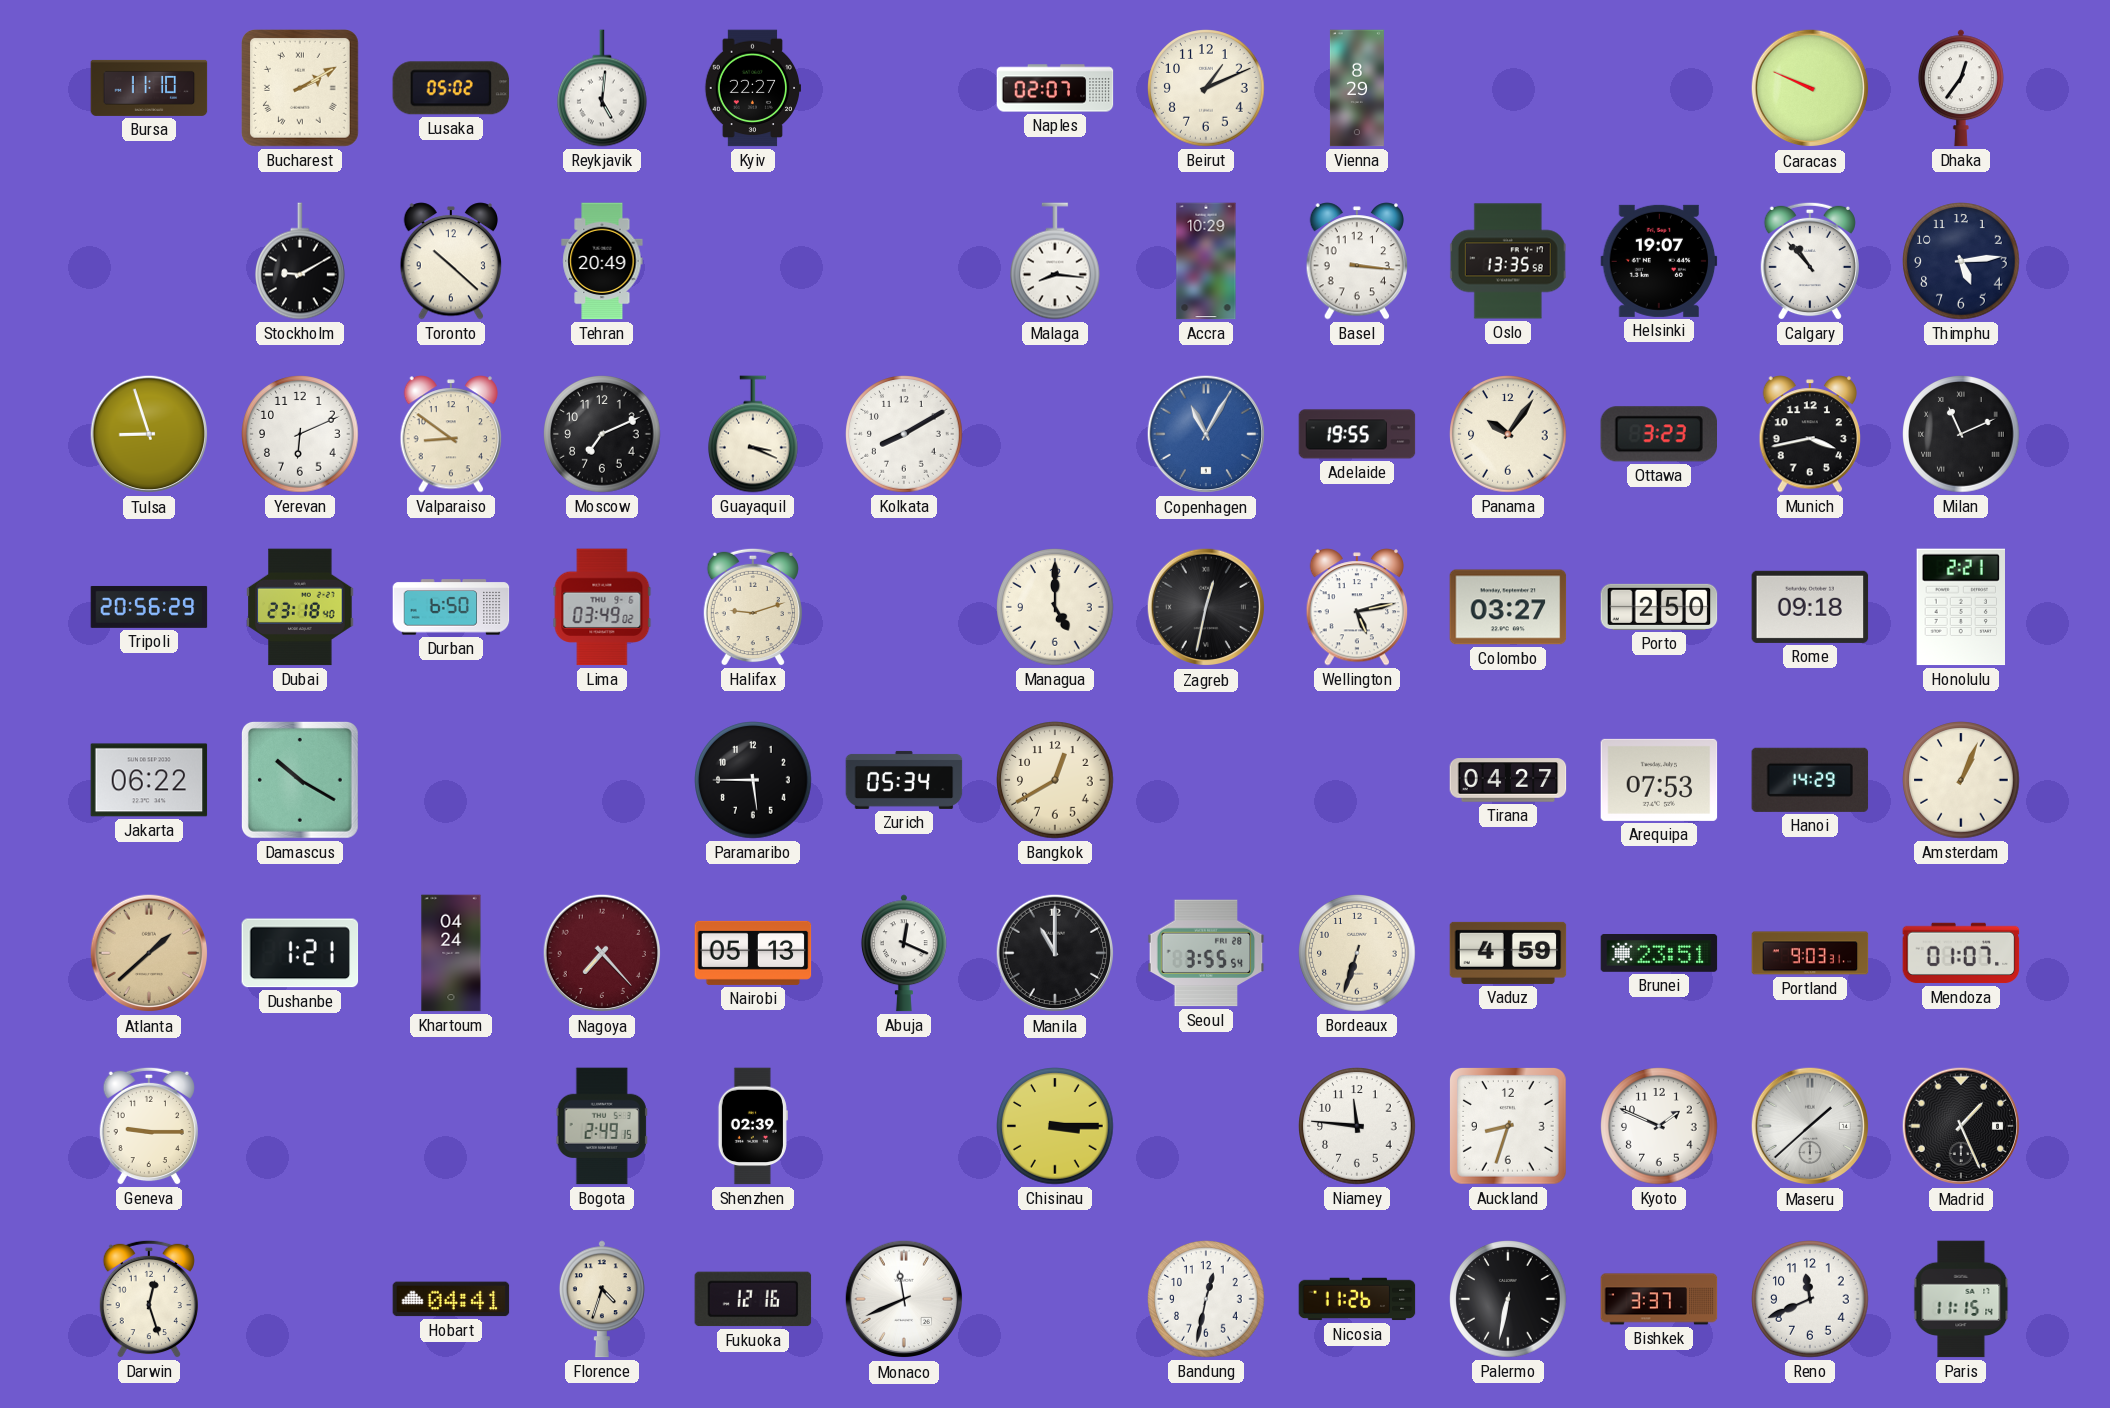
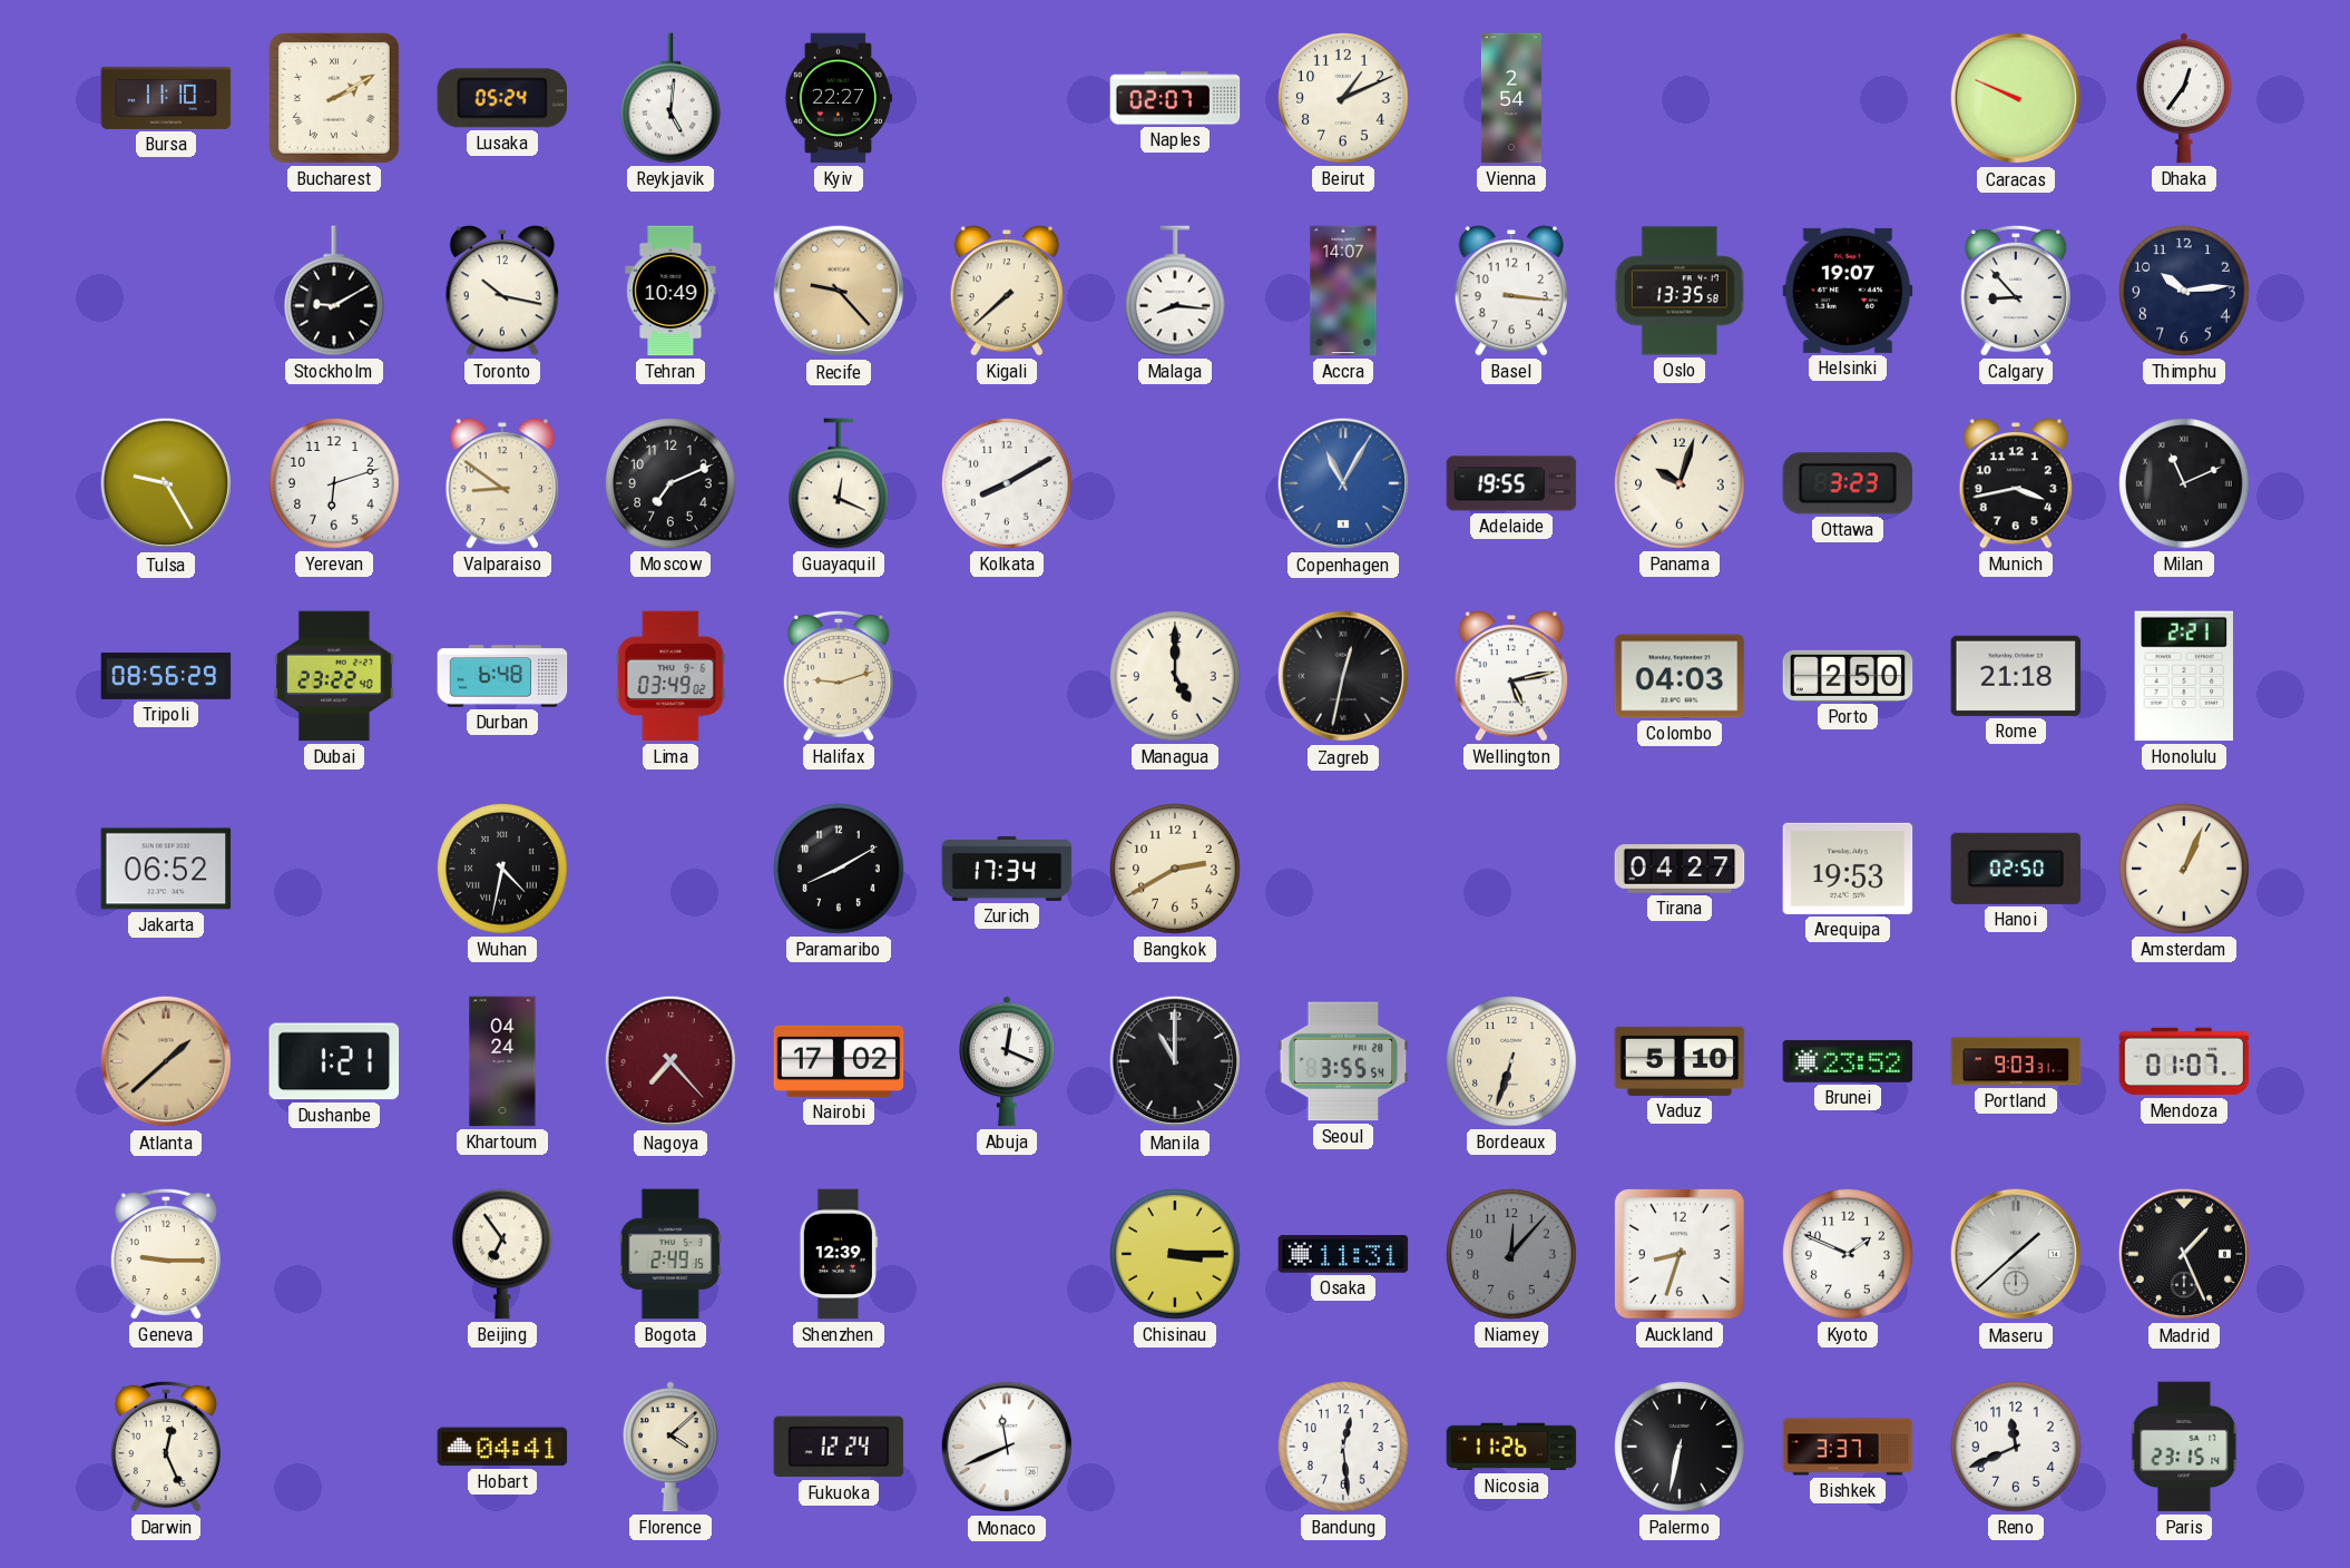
Lusaka: 05:02 -> 05:24
Vienna: 8:29 -> 2:54
Toronto: 10:22 -> 10:17
Tehran: 20:49 -> 10:49
Recife: none -> 9:23
Kigali: none -> 7:38
Accra: 10:29 -> 14:07
Calgary: 10:53 -> 8:53
Thimphu: 5:14 -> 10:14
Tulsa: 8:57 -> 9:25
Yerevan: 6:11 -> 6:12
Guayaquil: 3:19 -> 12:19
Panama: 10:06 -> 10:03
Tripoli: 20:56 -> 08:56
Dubai: 23:18 -> 23:22
Durban: 6:50 -> 6:48
Colombo: 03:27 -> 04:03
Rome: 09:18 -> 21:18
Jakarta: 06:22 -> 06:52
Damascus: 10:20 -> none
Wuhan: none -> 4:32
Paramaribo: 5:45 -> 8:10
Zurich: 05:34 -> 17:34
Bangkok: 12:40 -> 2:40
Arequipa: 07:53 -> 19:53
Hanoi: 14:29 -> 02:50
Nairobi: 05:13 -> 17:02
Vaduz: 4:59 -> 5:10
Brunei: 23:51 -> 23:52
Beijing: none -> 6:54
Shenzhen: 02:39 -> 12:39
Osaka: none -> 11:31
Niamey: 11:46 -> 12:07
Niamey dial: white -> grey
Darwin: 12:27 -> 12:26
Florence: 4:33 -> 4:08
Fukuoka: 12:16 -> 12:24
Bandung: 12:32 -> 12:29
Paris: 11:15 -> 23:15
